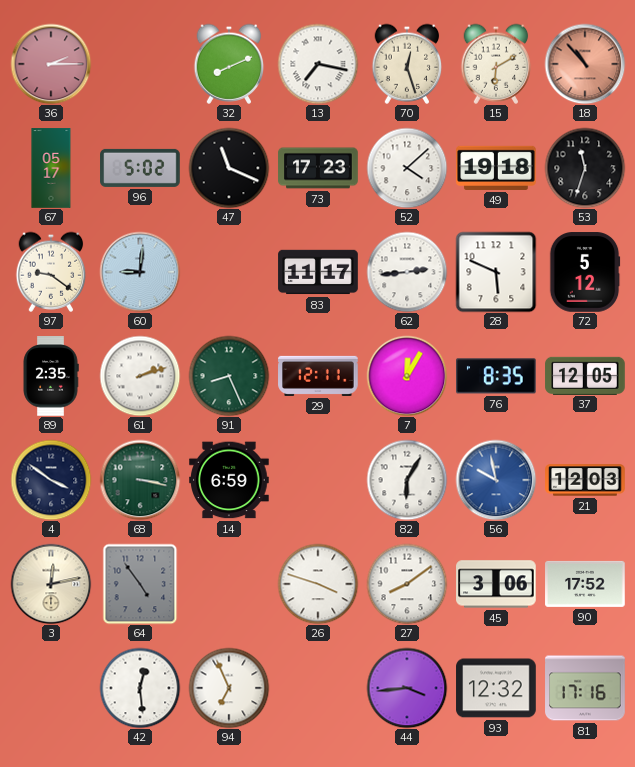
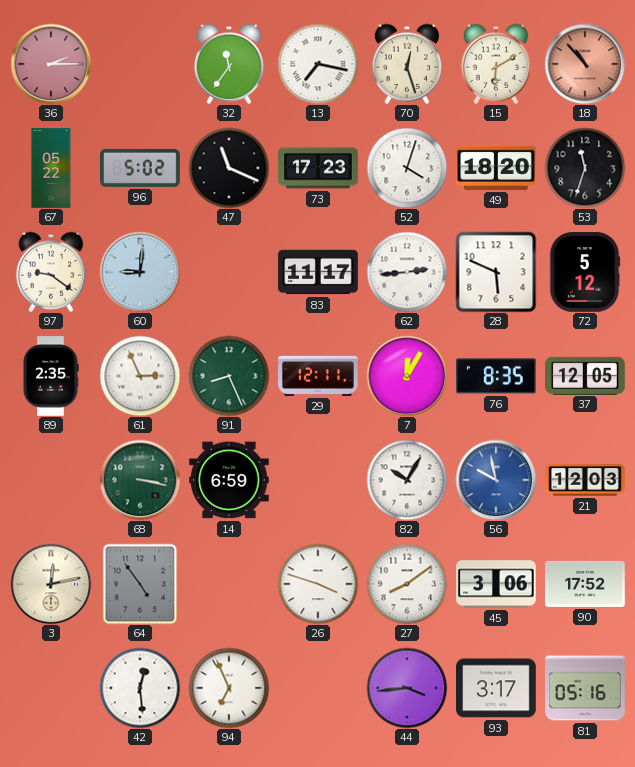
32: 8:11 -> 11:36
67: 05:17 -> 05:22
52: 4:08 -> 4:03
49: 19:18 -> 18:20
61: 2:12 -> 2:56
4: 3:51 -> none
82: 6:05 -> 10:05
93: 12:32 -> 3:17
81: 17:16 -> 05:16
